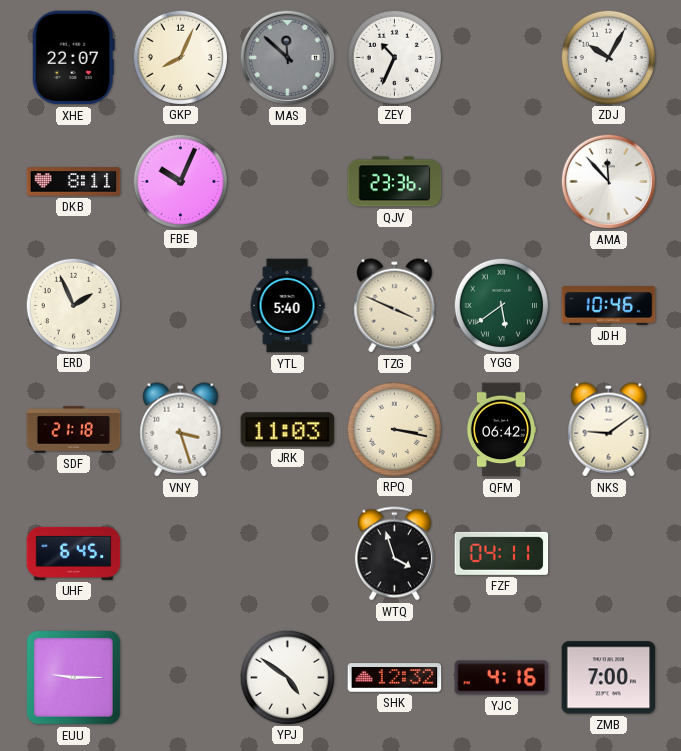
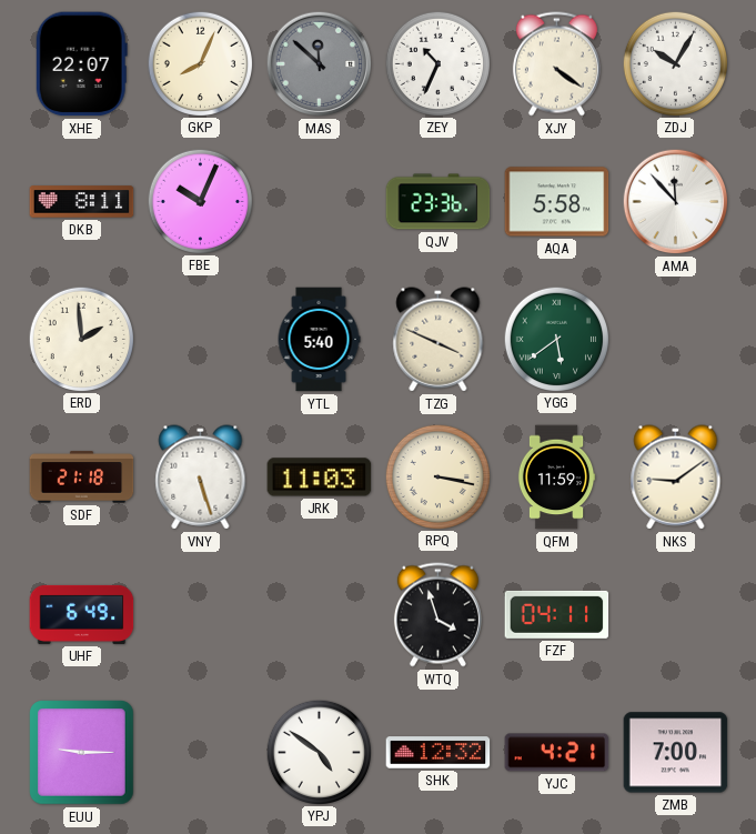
XJY: none -> 4:21
AQA: none -> 5:58
ERD: 1:56 -> 1:59
JDH: 10:46 -> none
VNY: 3:27 -> 5:27
QFM: 06:42 -> 11:59
UHF: 6:45 -> 6:49
YJC: 4:16 -> 4:21
